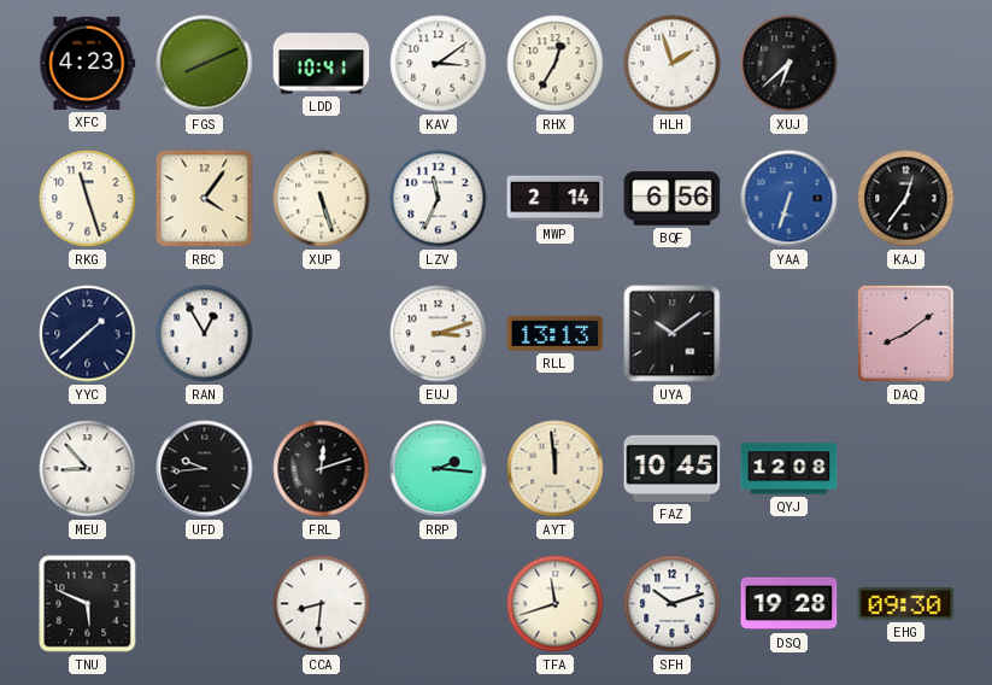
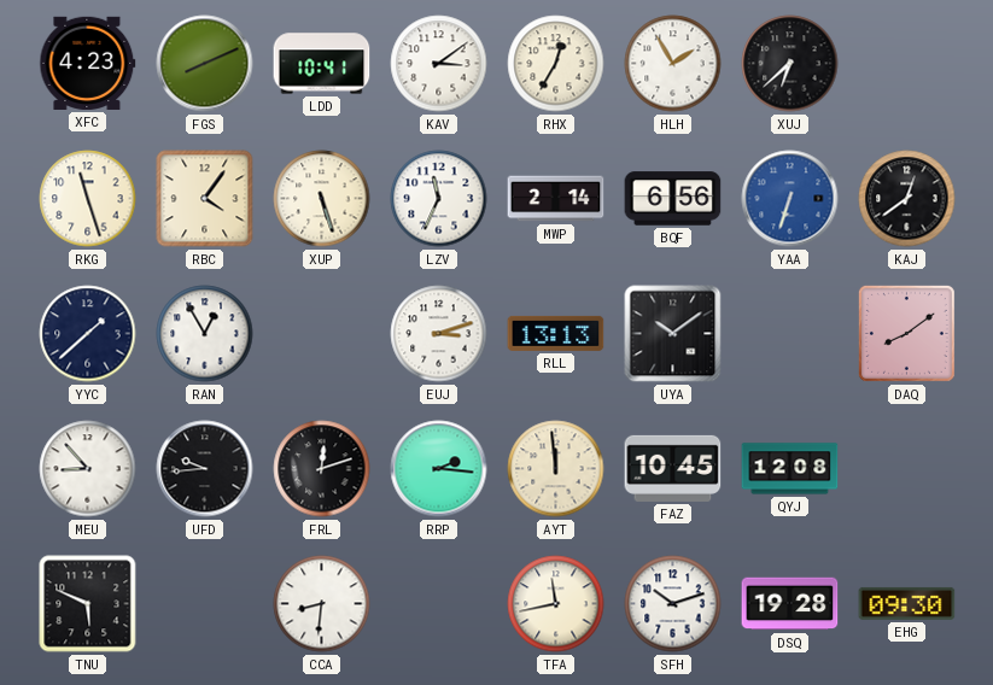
HLH: 1:57 -> 1:55
KAJ: 12:36 -> 12:39
TFA: 11:42 -> 11:43
